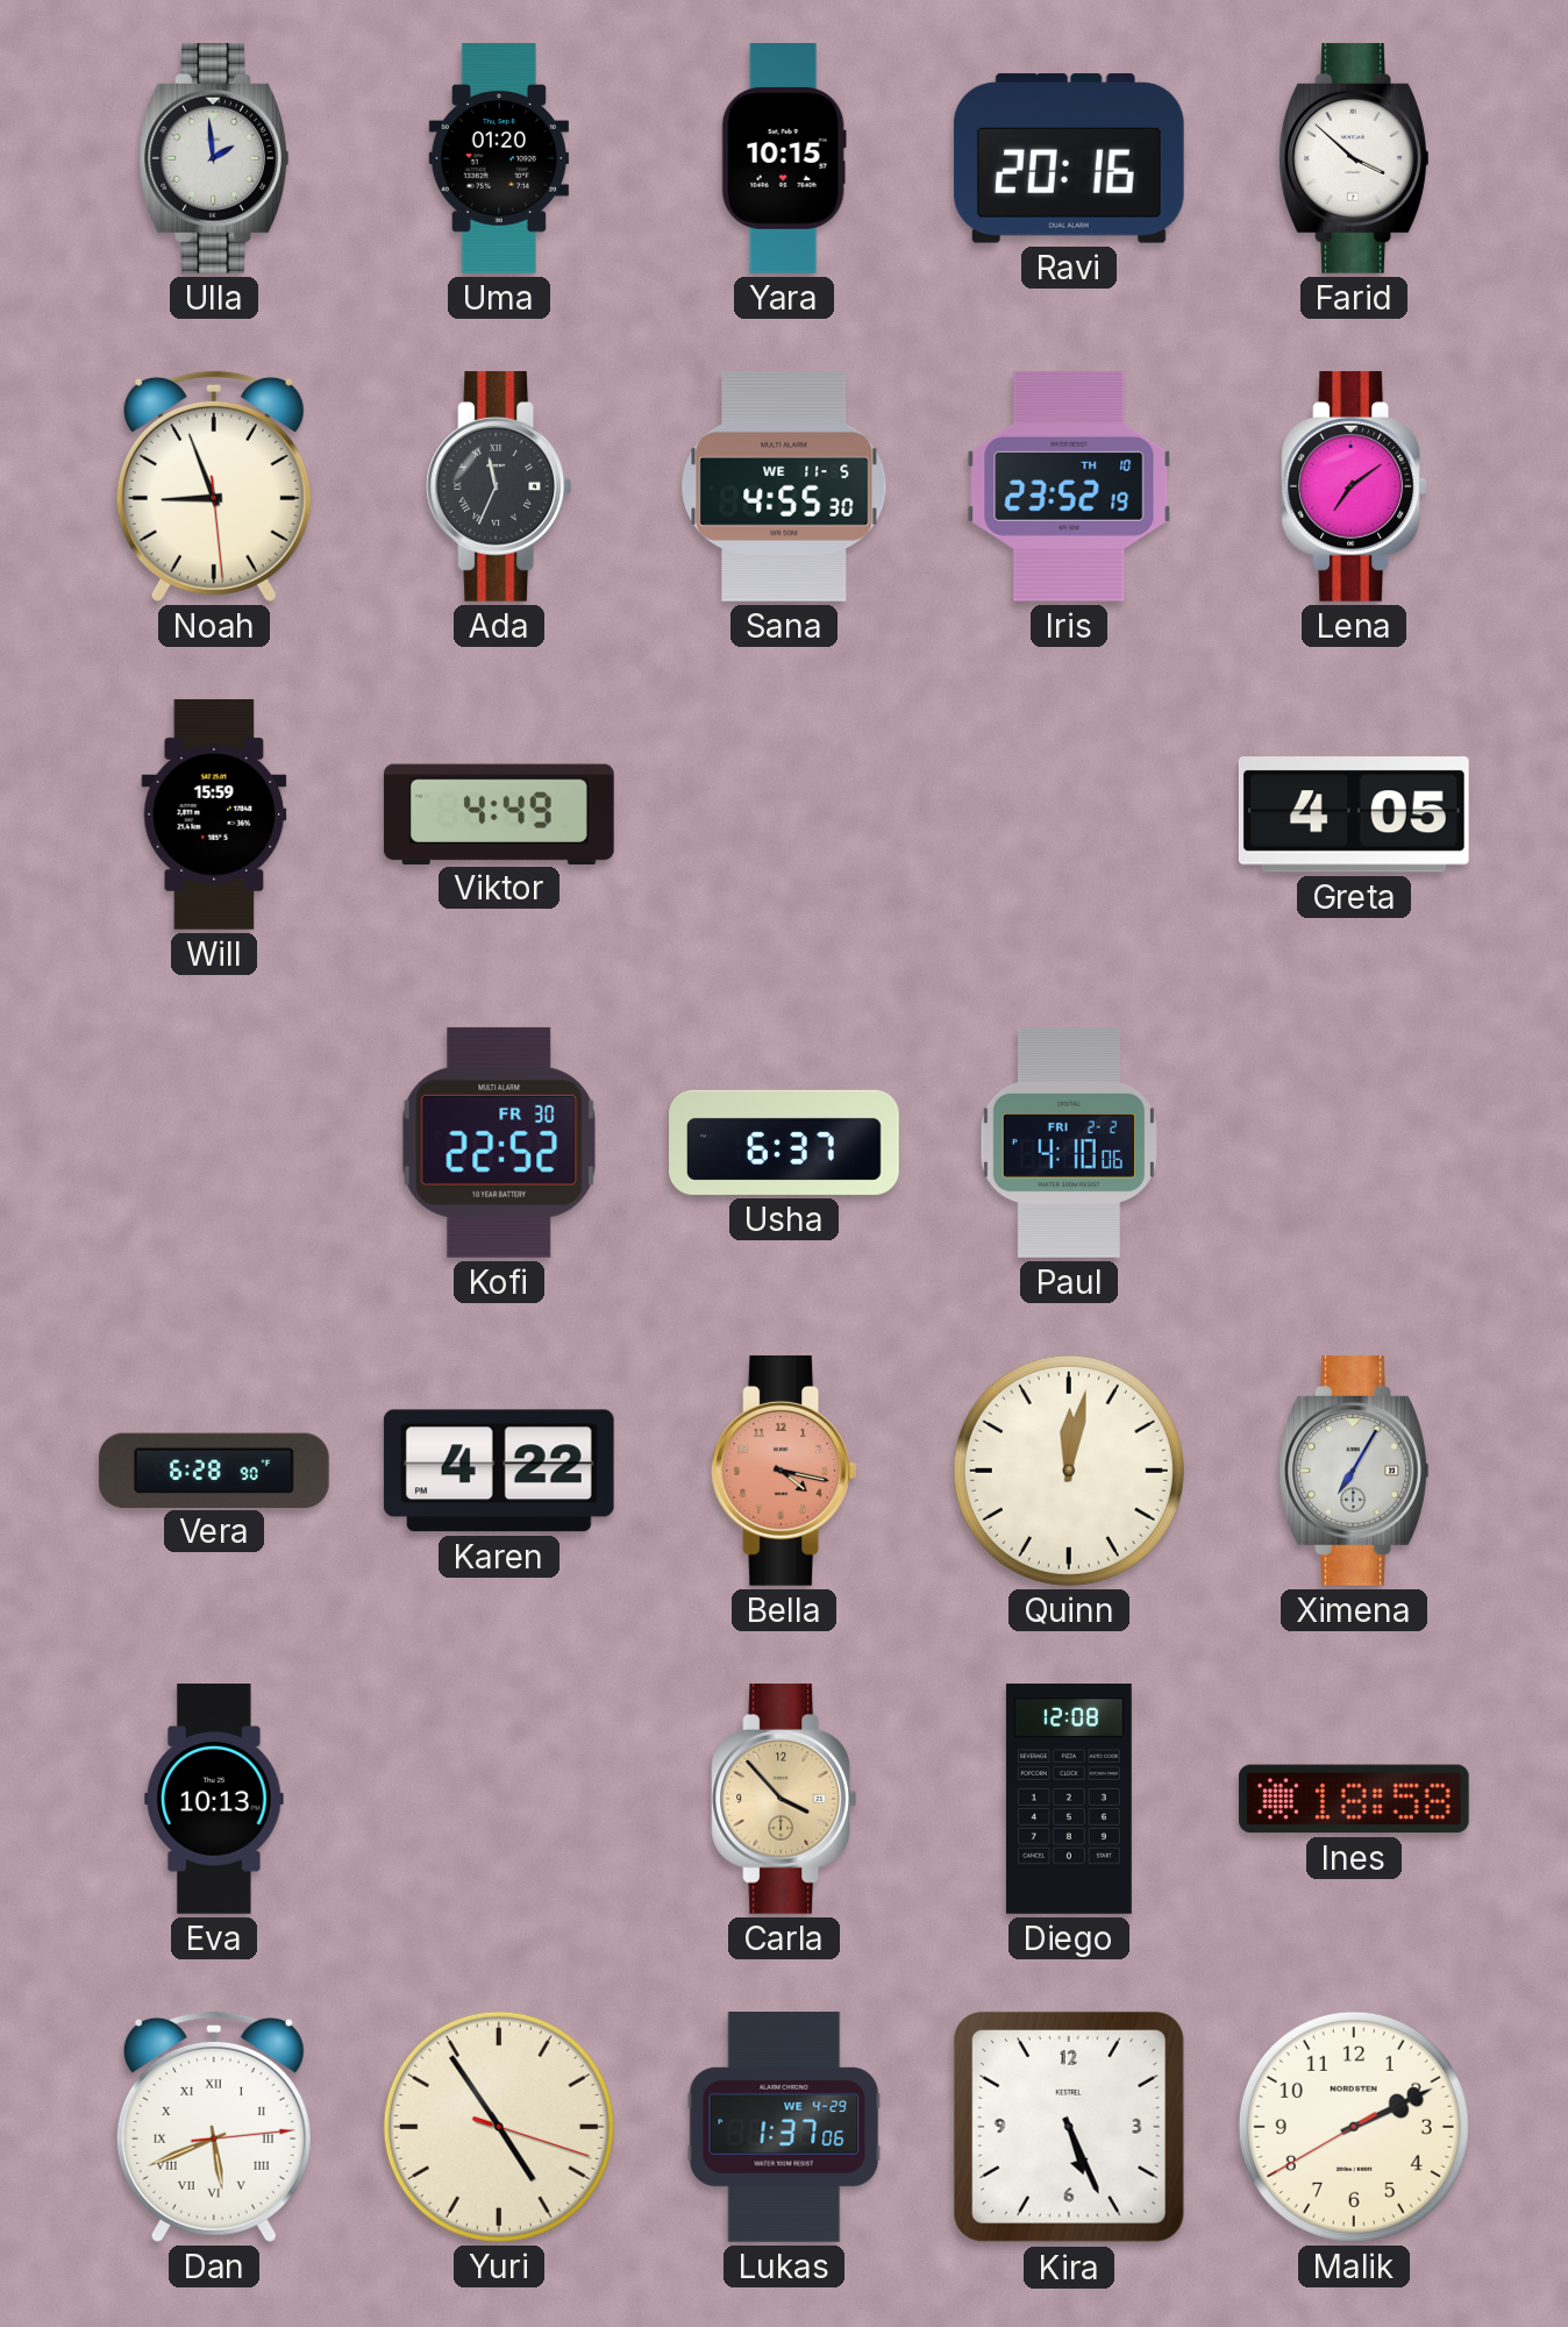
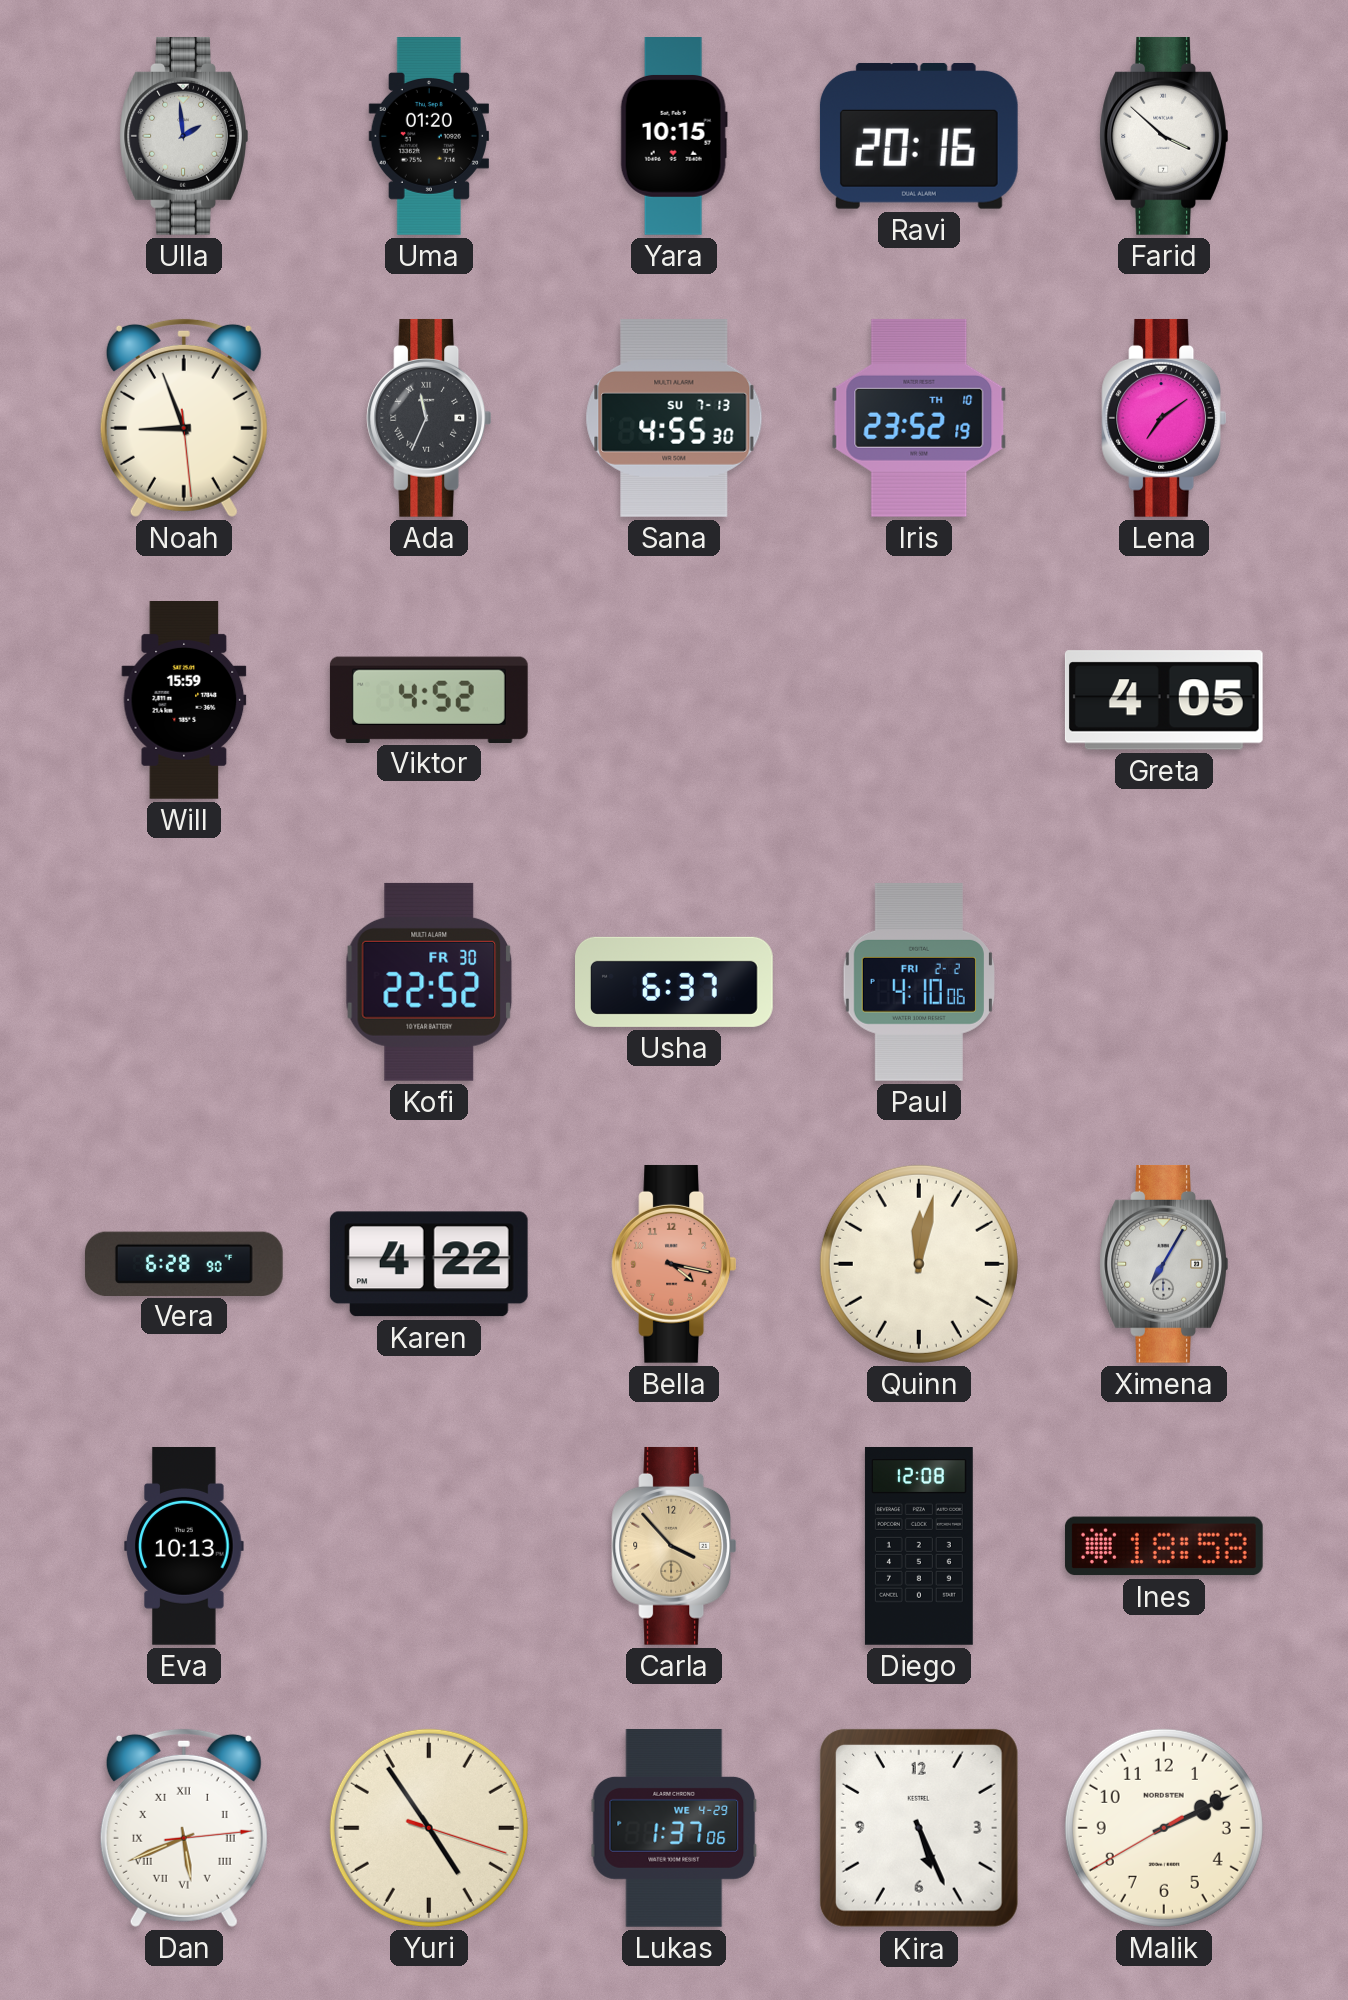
Sana date: WE 11-5 -> SU 7-13
Viktor: 4:49 -> 4:52
